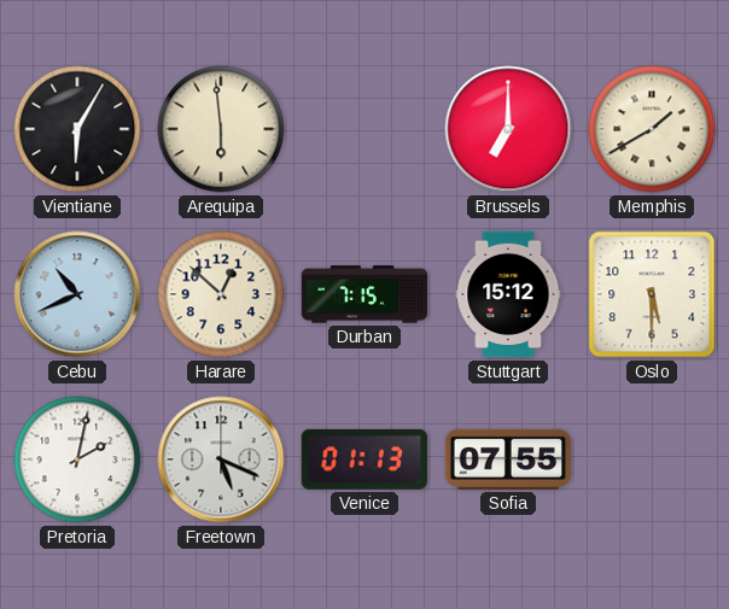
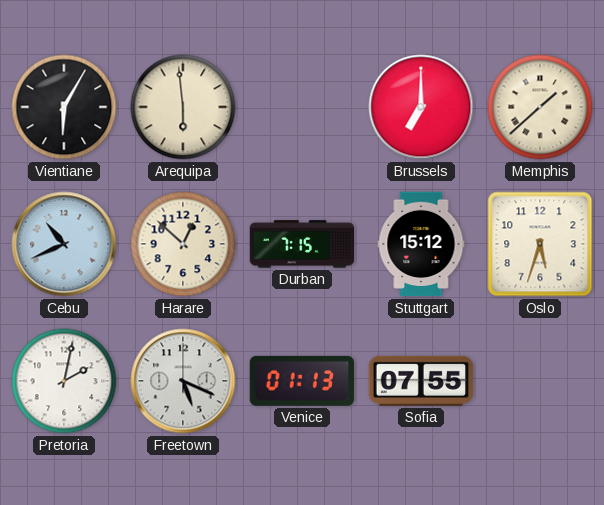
Memphis: 1:40 -> 1:38
Oslo: 5:30 -> 5:33
